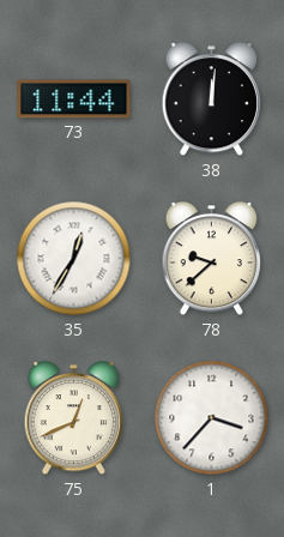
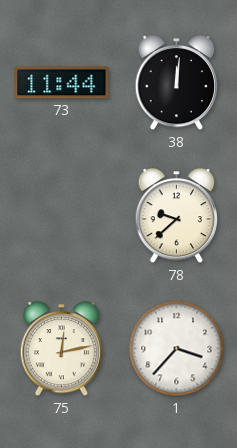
35: 12:35 -> none
75: 12:41 -> 12:13
